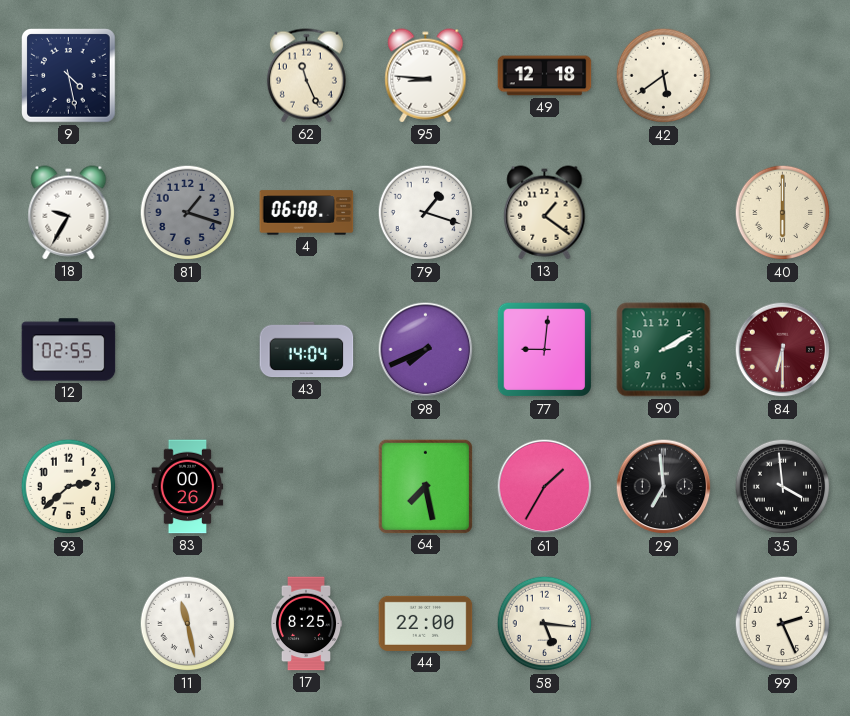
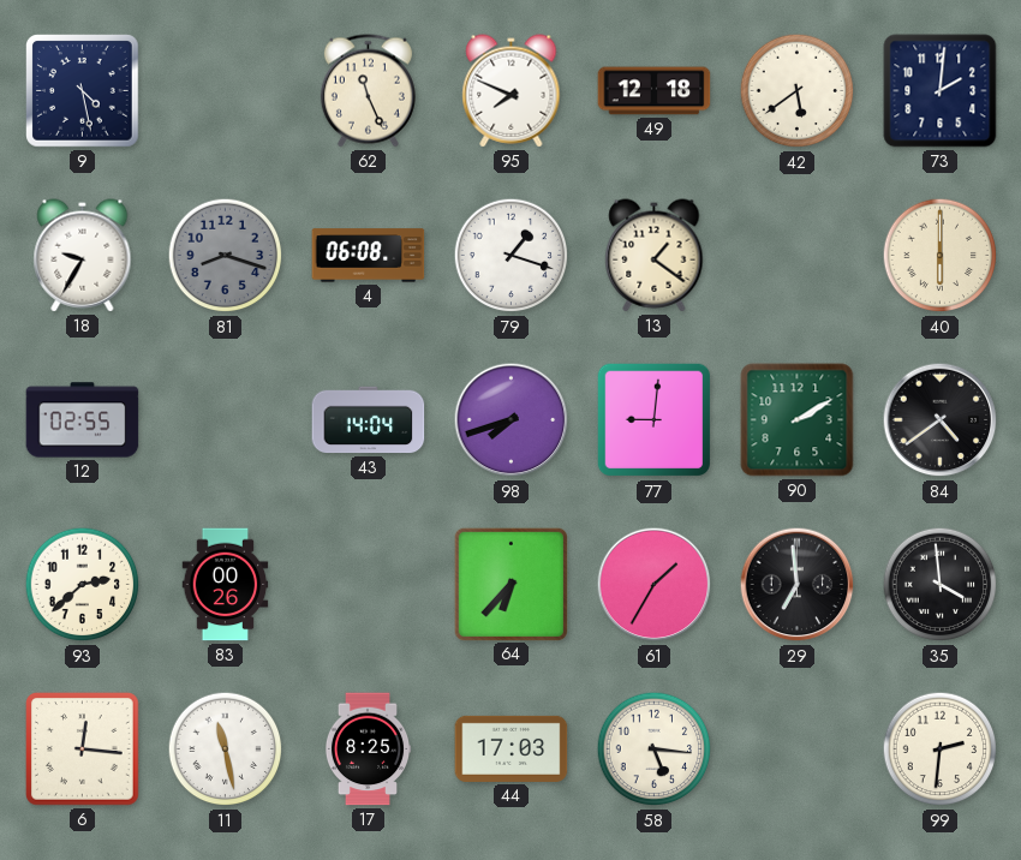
95: 8:46 -> 7:49
73: none -> 2:01
81: 1:18 -> 8:18
98: 7:41 -> 7:42
84: 6:30 -> 4:39
84 dial: burgundy -> black
64: 7:28 -> 6:37
6: none -> 12:16
44: 22:00 -> 17:03
99: 2:26 -> 2:31
